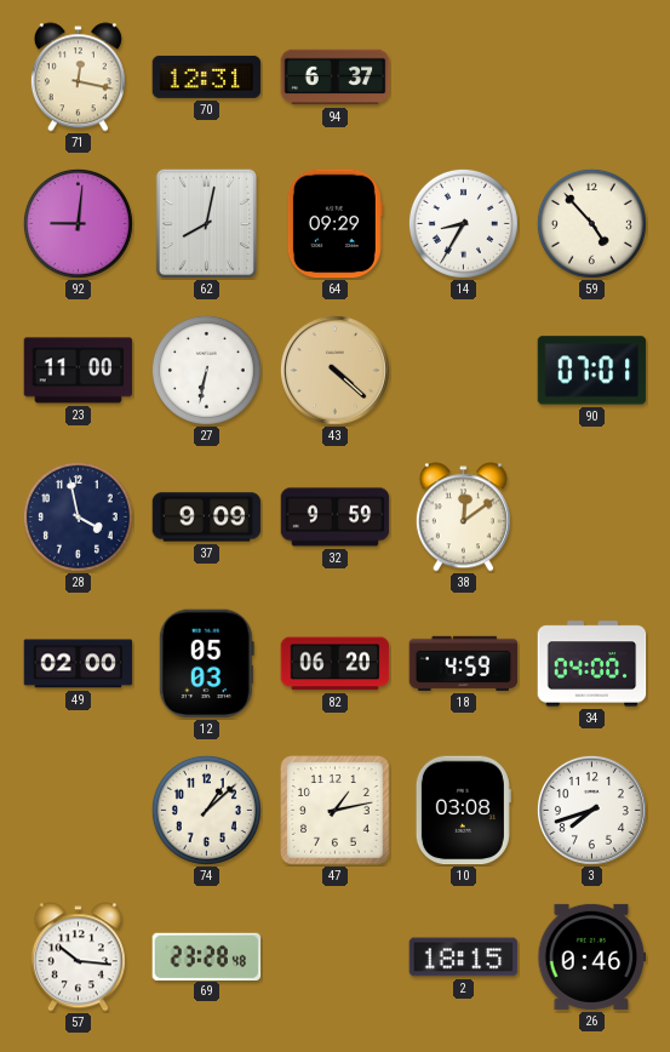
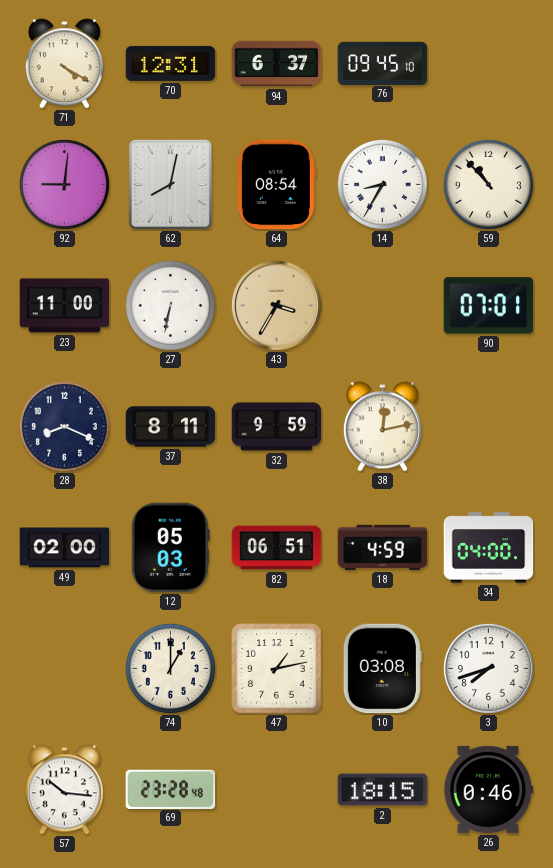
71: 12:17 -> 4:20
76: none -> 09:45
64: 09:29 -> 08:54
59: 4:53 -> 10:53
43: 4:22 -> 3:35
28: 3:58 -> 8:19
37: 9:09 -> 8:11
38: 12:09 -> 12:13
82: 06:20 -> 06:51
74: 1:08 -> 1:00
